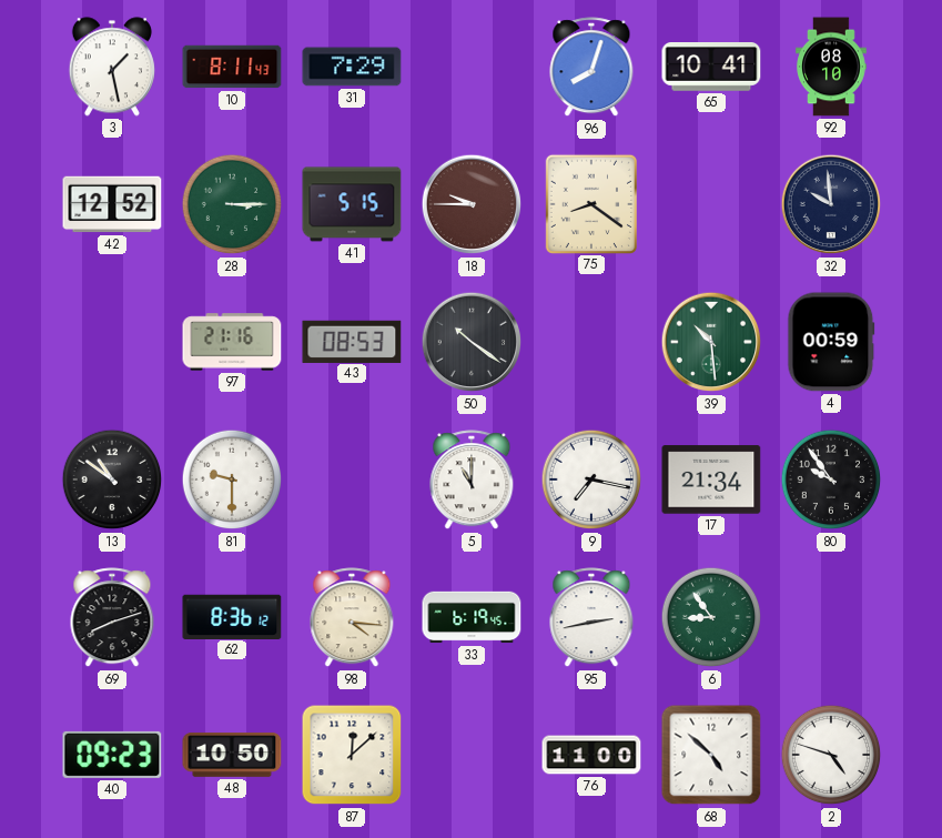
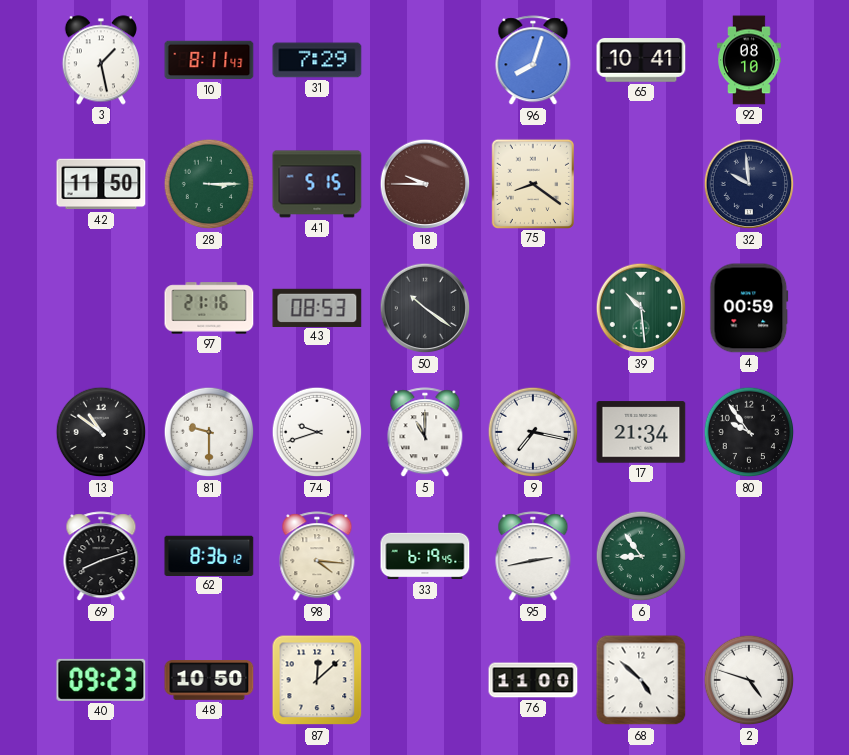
42: 12:52 -> 11:50
74: none -> 9:42
